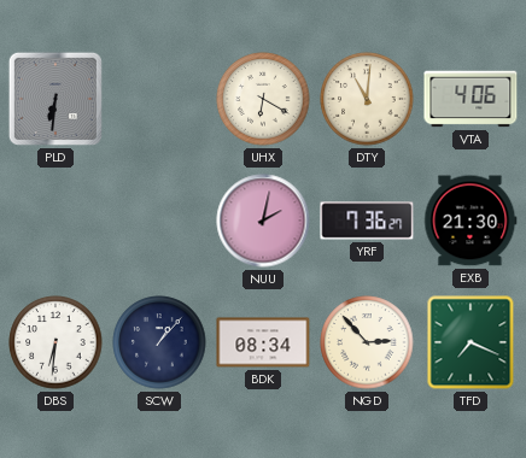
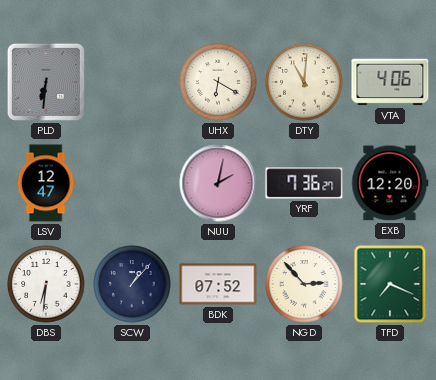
LSV: none -> 12:47
EXB: 21:30 -> 12:20
BDK: 08:34 -> 07:52
